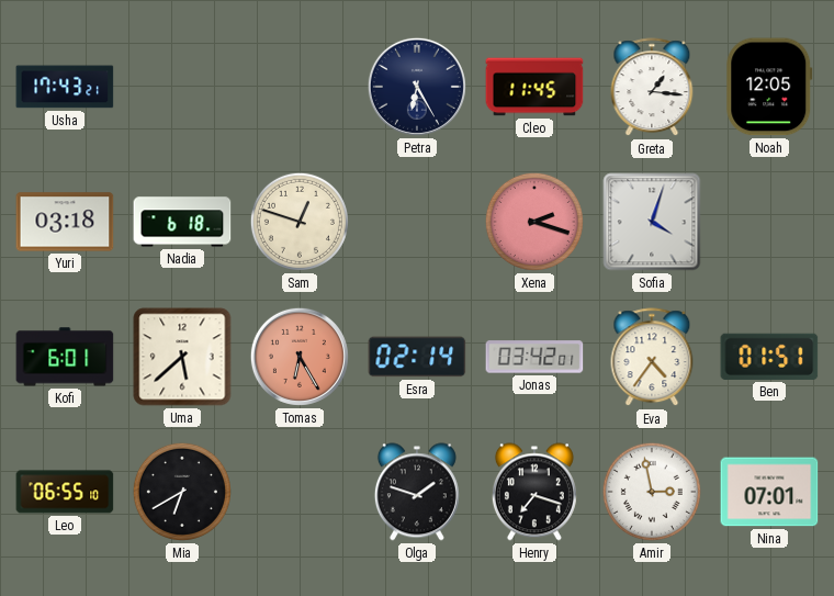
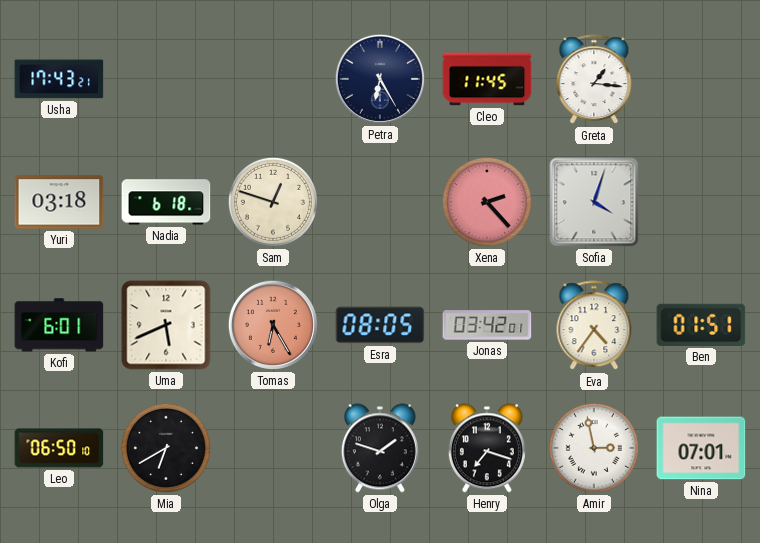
Noah: 12:05 -> none
Xena: 2:18 -> 2:23
Uma: 5:38 -> 5:41
Esra: 02:14 -> 08:05
Leo: 06:55 -> 06:50
